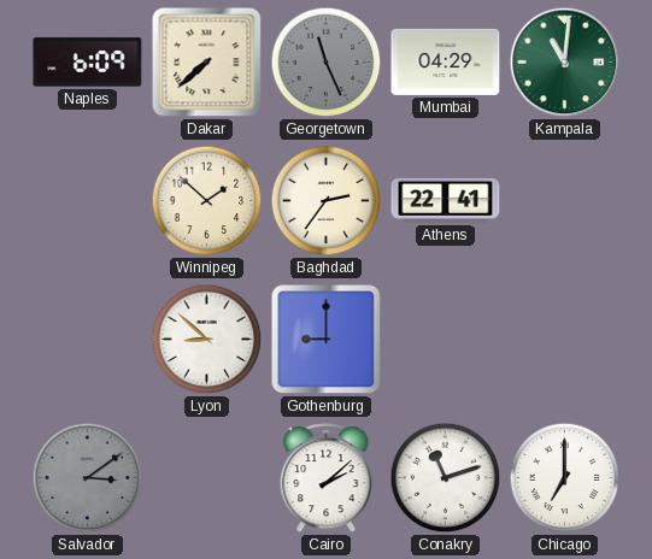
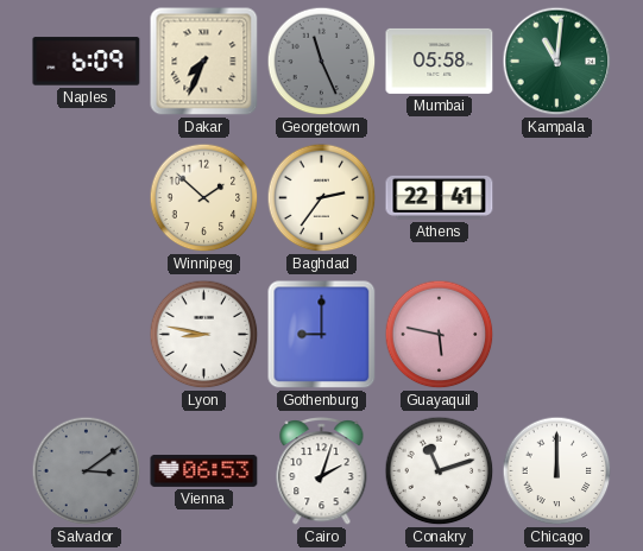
Dakar: 7:38 -> 7:34
Mumbai: 04:29 -> 05:58
Lyon: 8:52 -> 8:47
Guayaquil: none -> 5:47
Vienna: none -> 06:53
Cairo: 2:08 -> 2:03
Chicago: 7:00 -> 12:00
